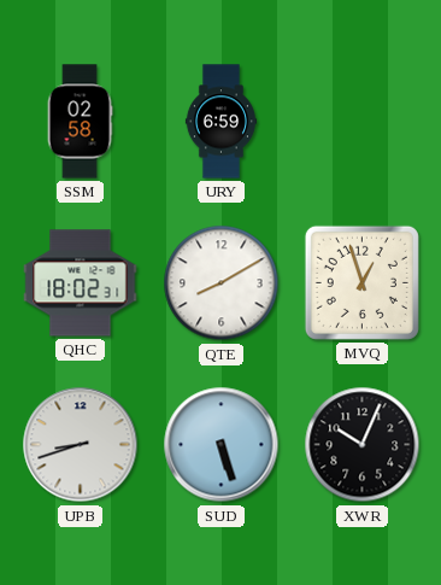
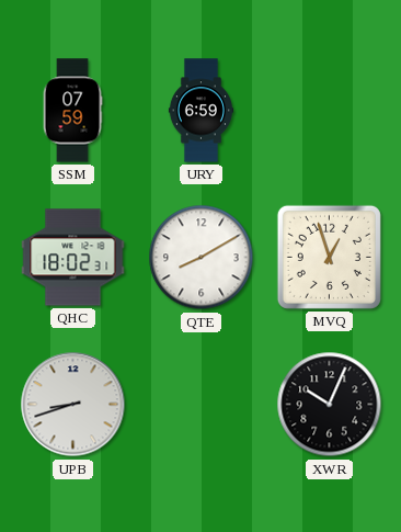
SSM: 02:58 -> 07:59
SUD: 5:27 -> none
